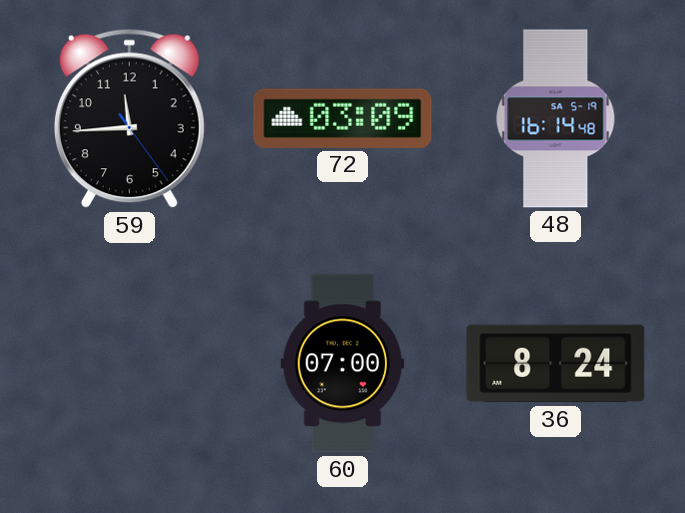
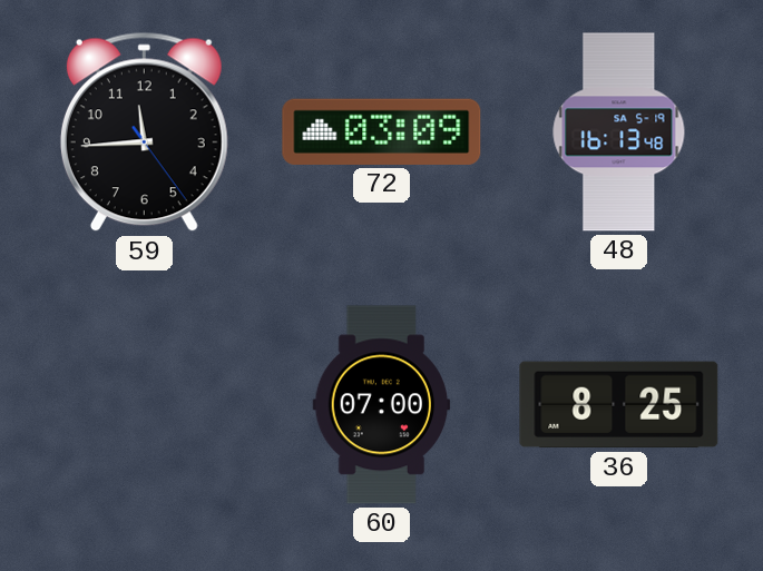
48: 16:14 -> 16:13
36: 8:24 -> 8:25
